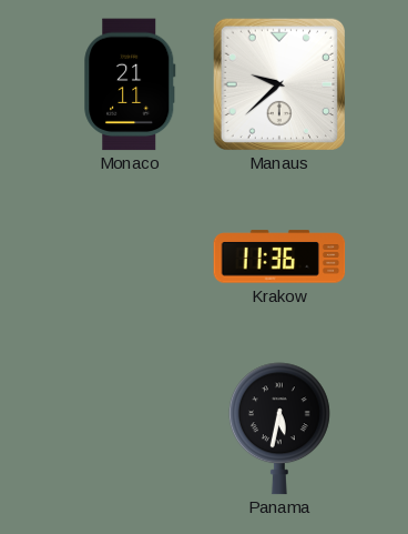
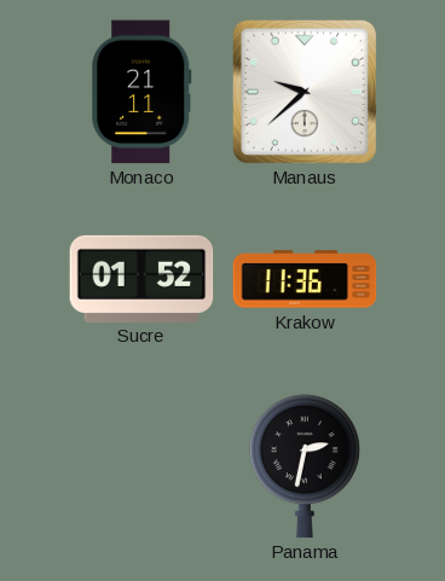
Sucre: none -> 01:52
Panama: 5:32 -> 2:32
